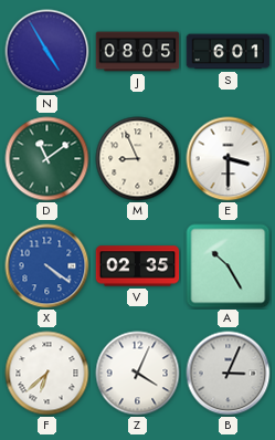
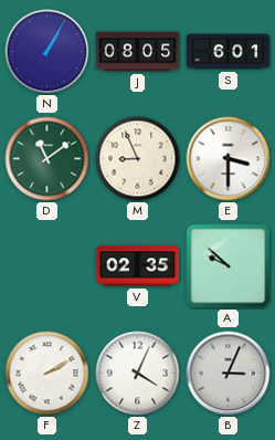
N: 4:55 -> 1:05
X: 4:21 -> none
A: 10:25 -> 9:52
F: 6:38 -> 2:10
